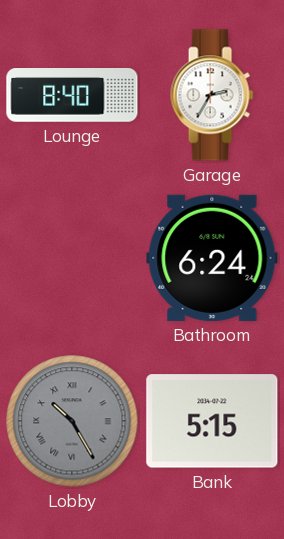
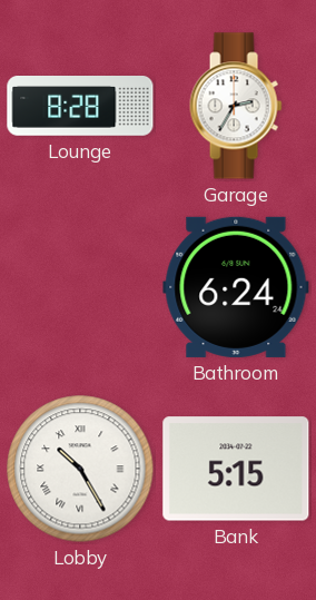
Lounge: 8:40 -> 8:28
Lobby dial: grey -> white
